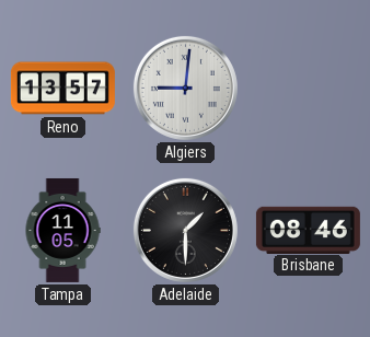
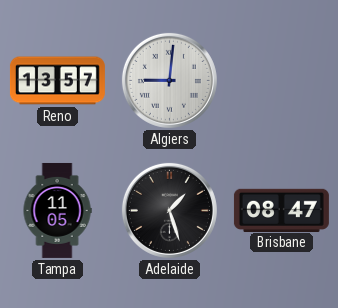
Adelaide: 1:30 -> 1:27
Brisbane: 08:46 -> 08:47
